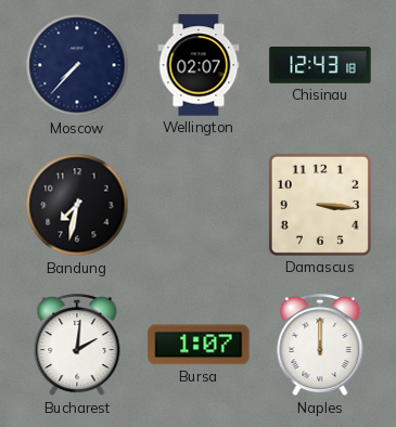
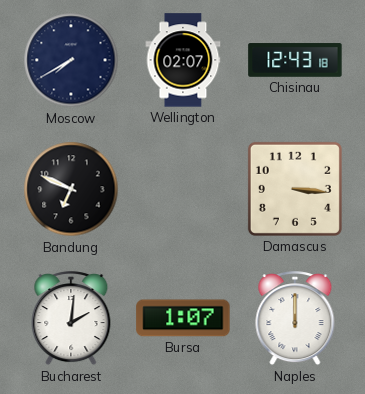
Moscow: 7:37 -> 7:40
Bandung: 7:32 -> 6:49
